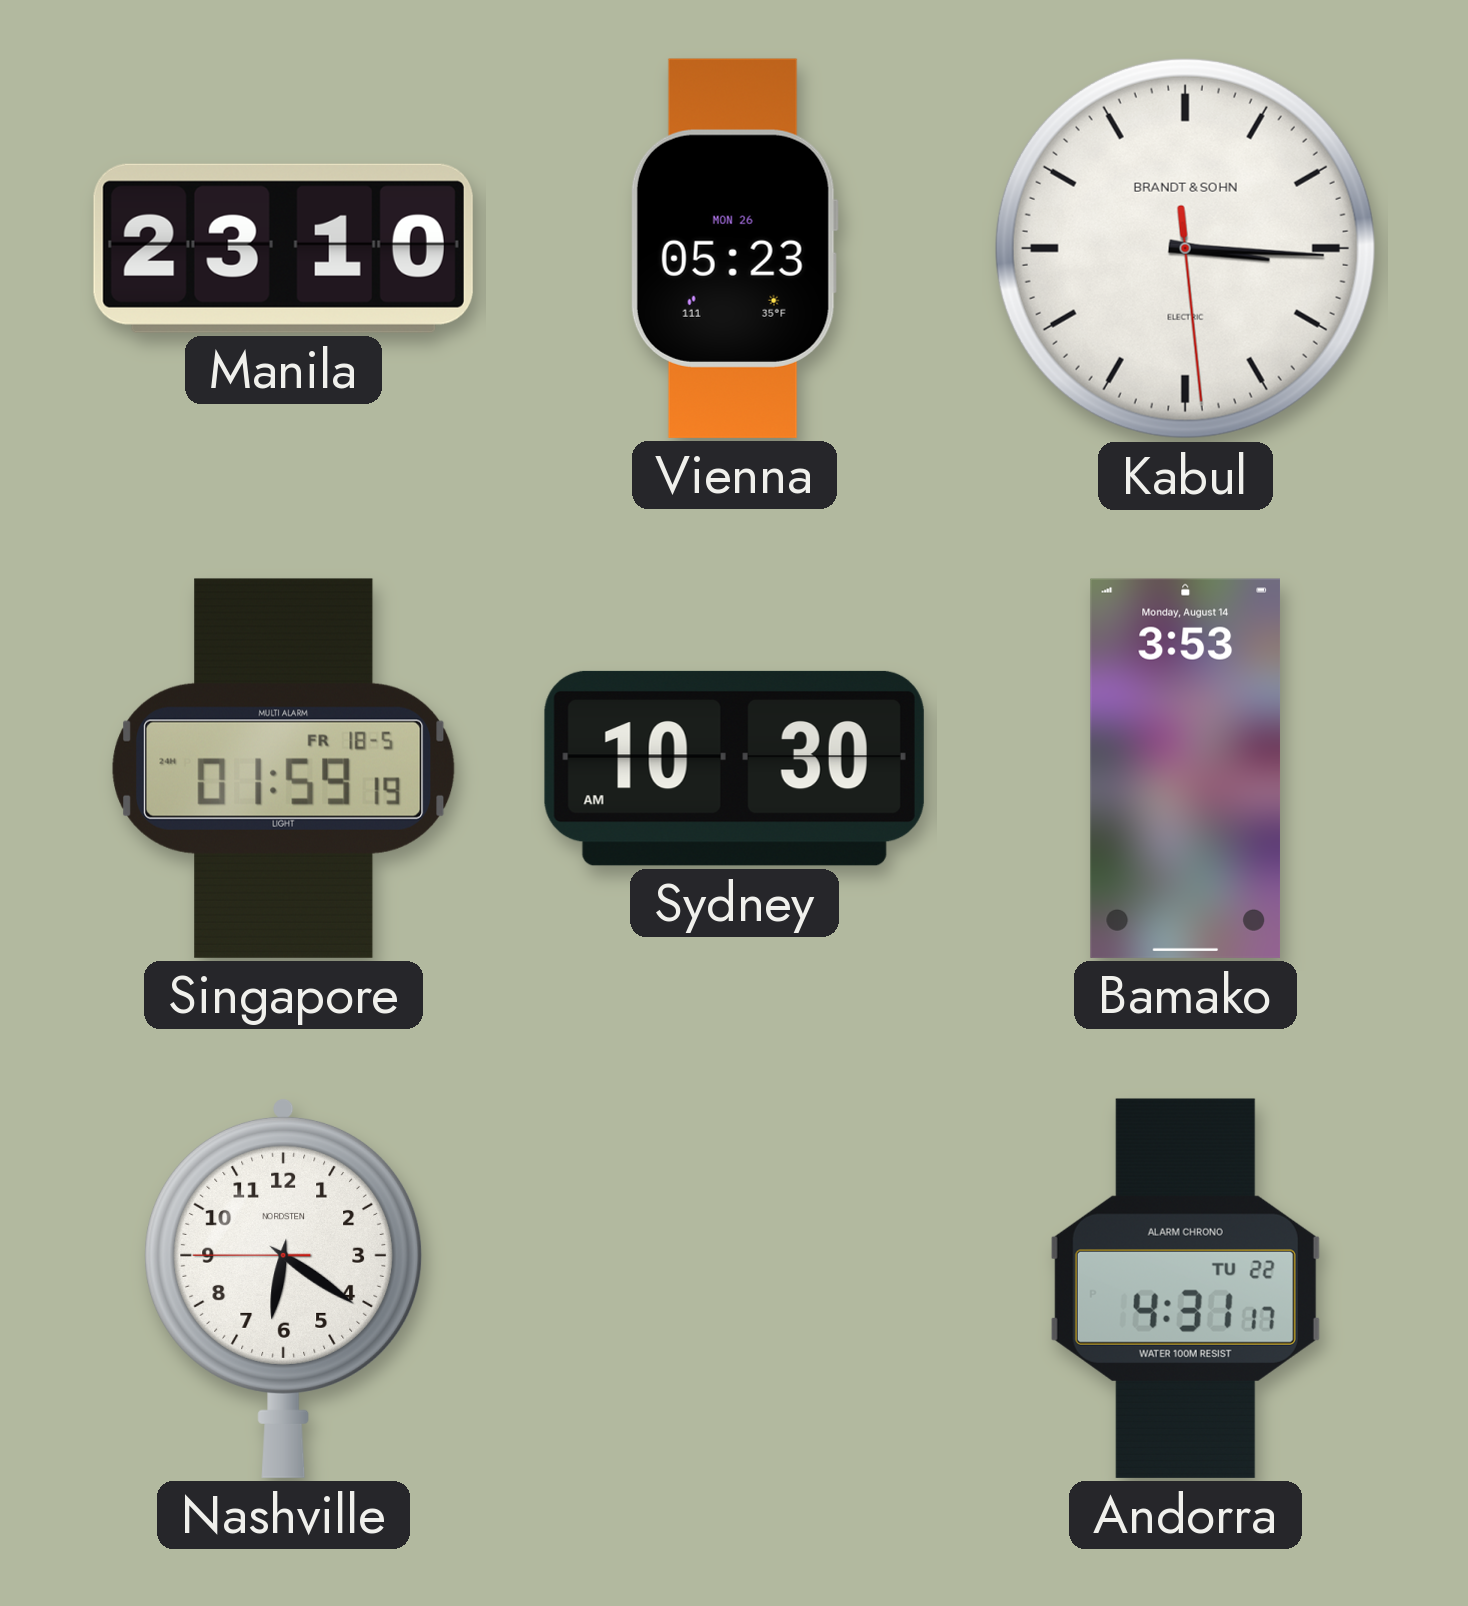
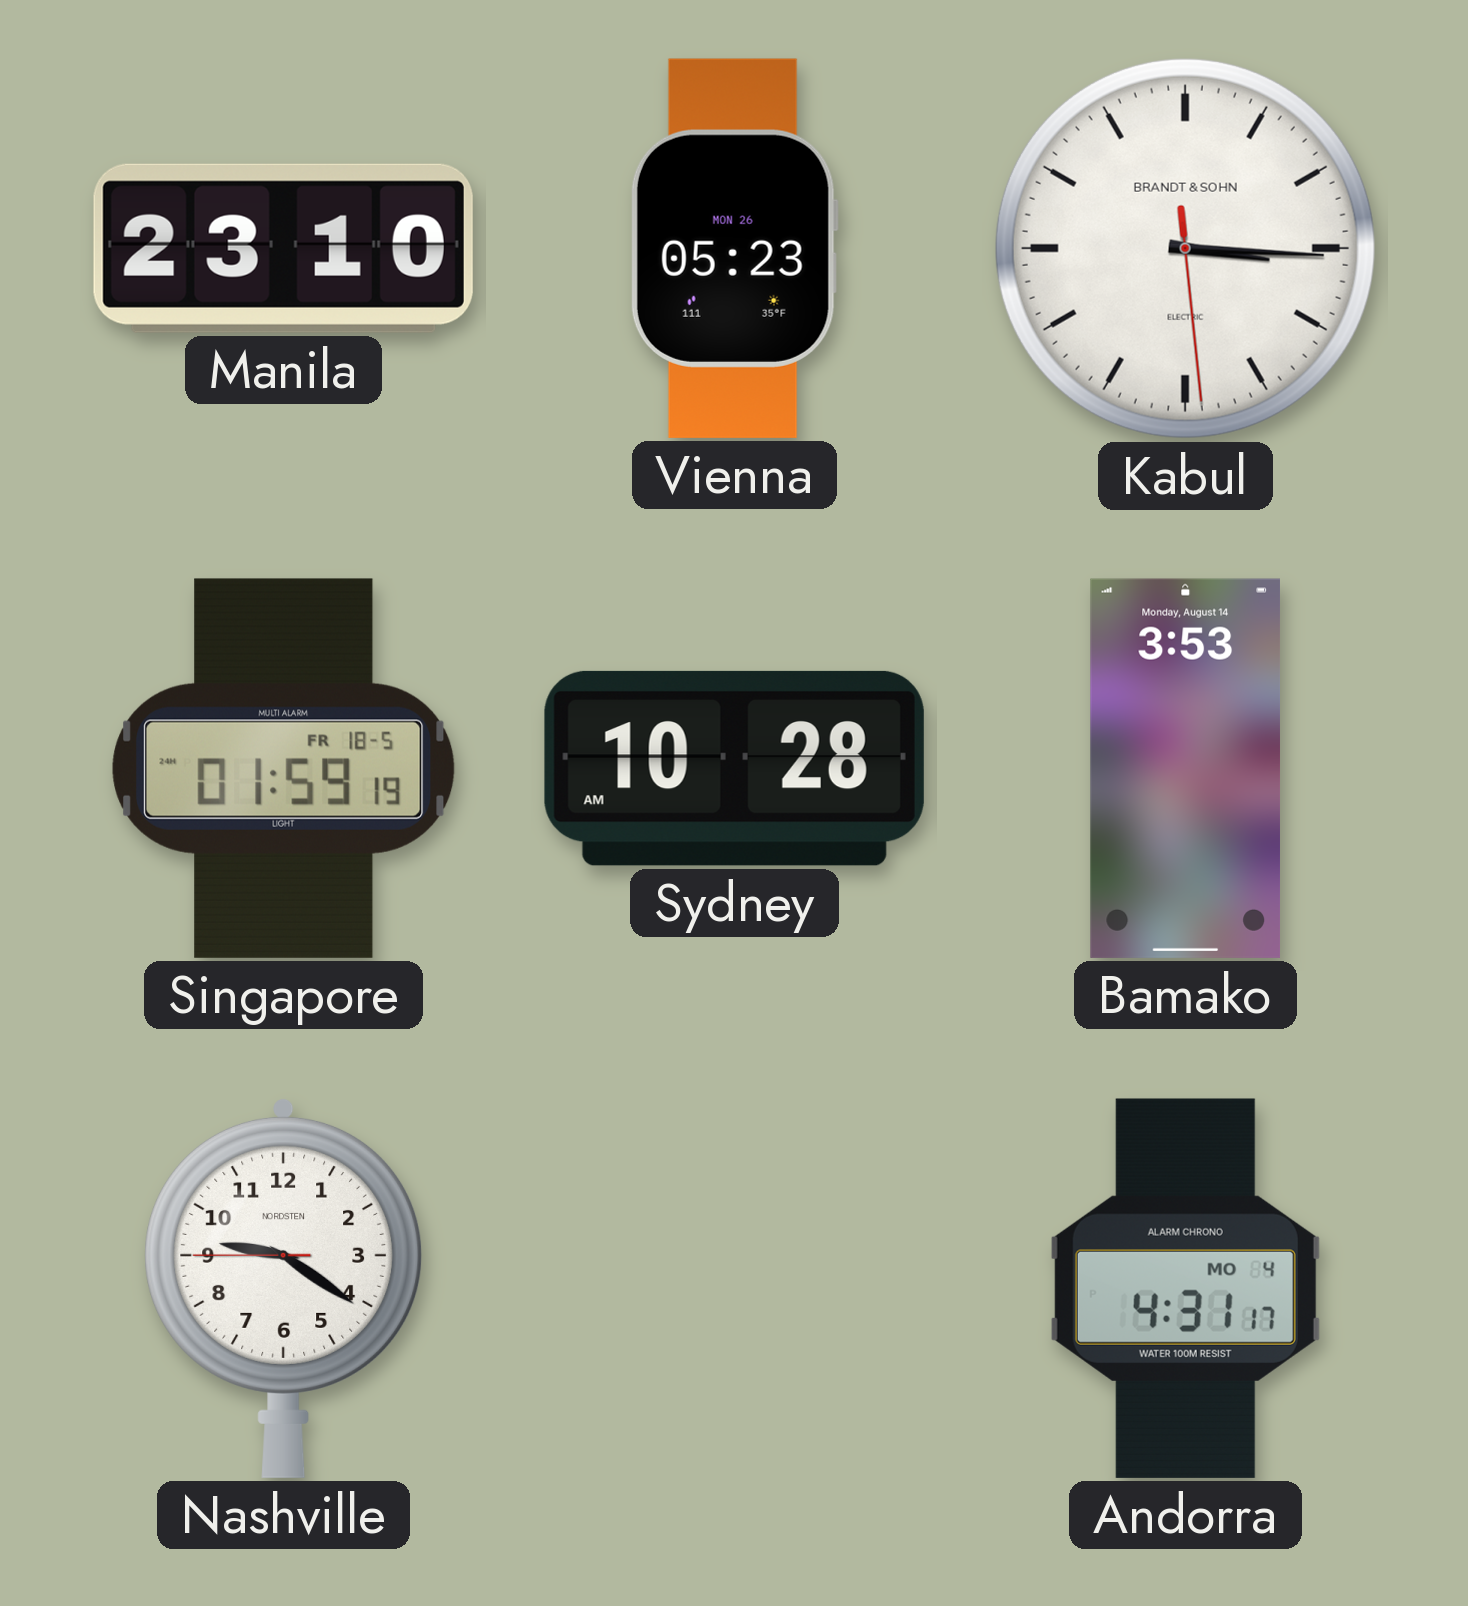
Sydney: 10:30 -> 10:28
Nashville: 6:20 -> 9:20
Andorra date: TU 22 -> MO 4
